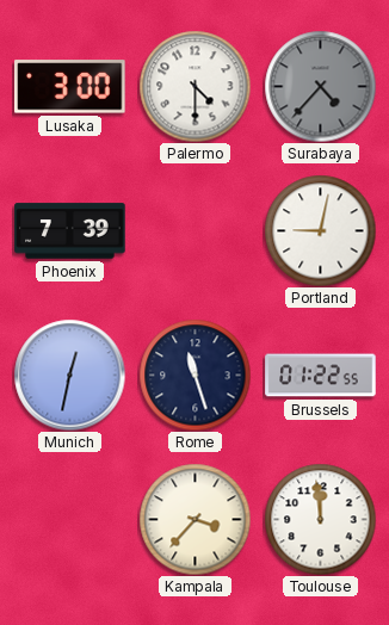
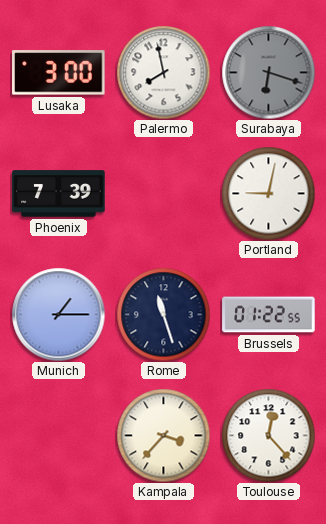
Palermo: 4:30 -> 7:58
Surabaya: 4:37 -> 6:18
Munich: 12:32 -> 1:15
Toulouse: 11:59 -> 12:23
